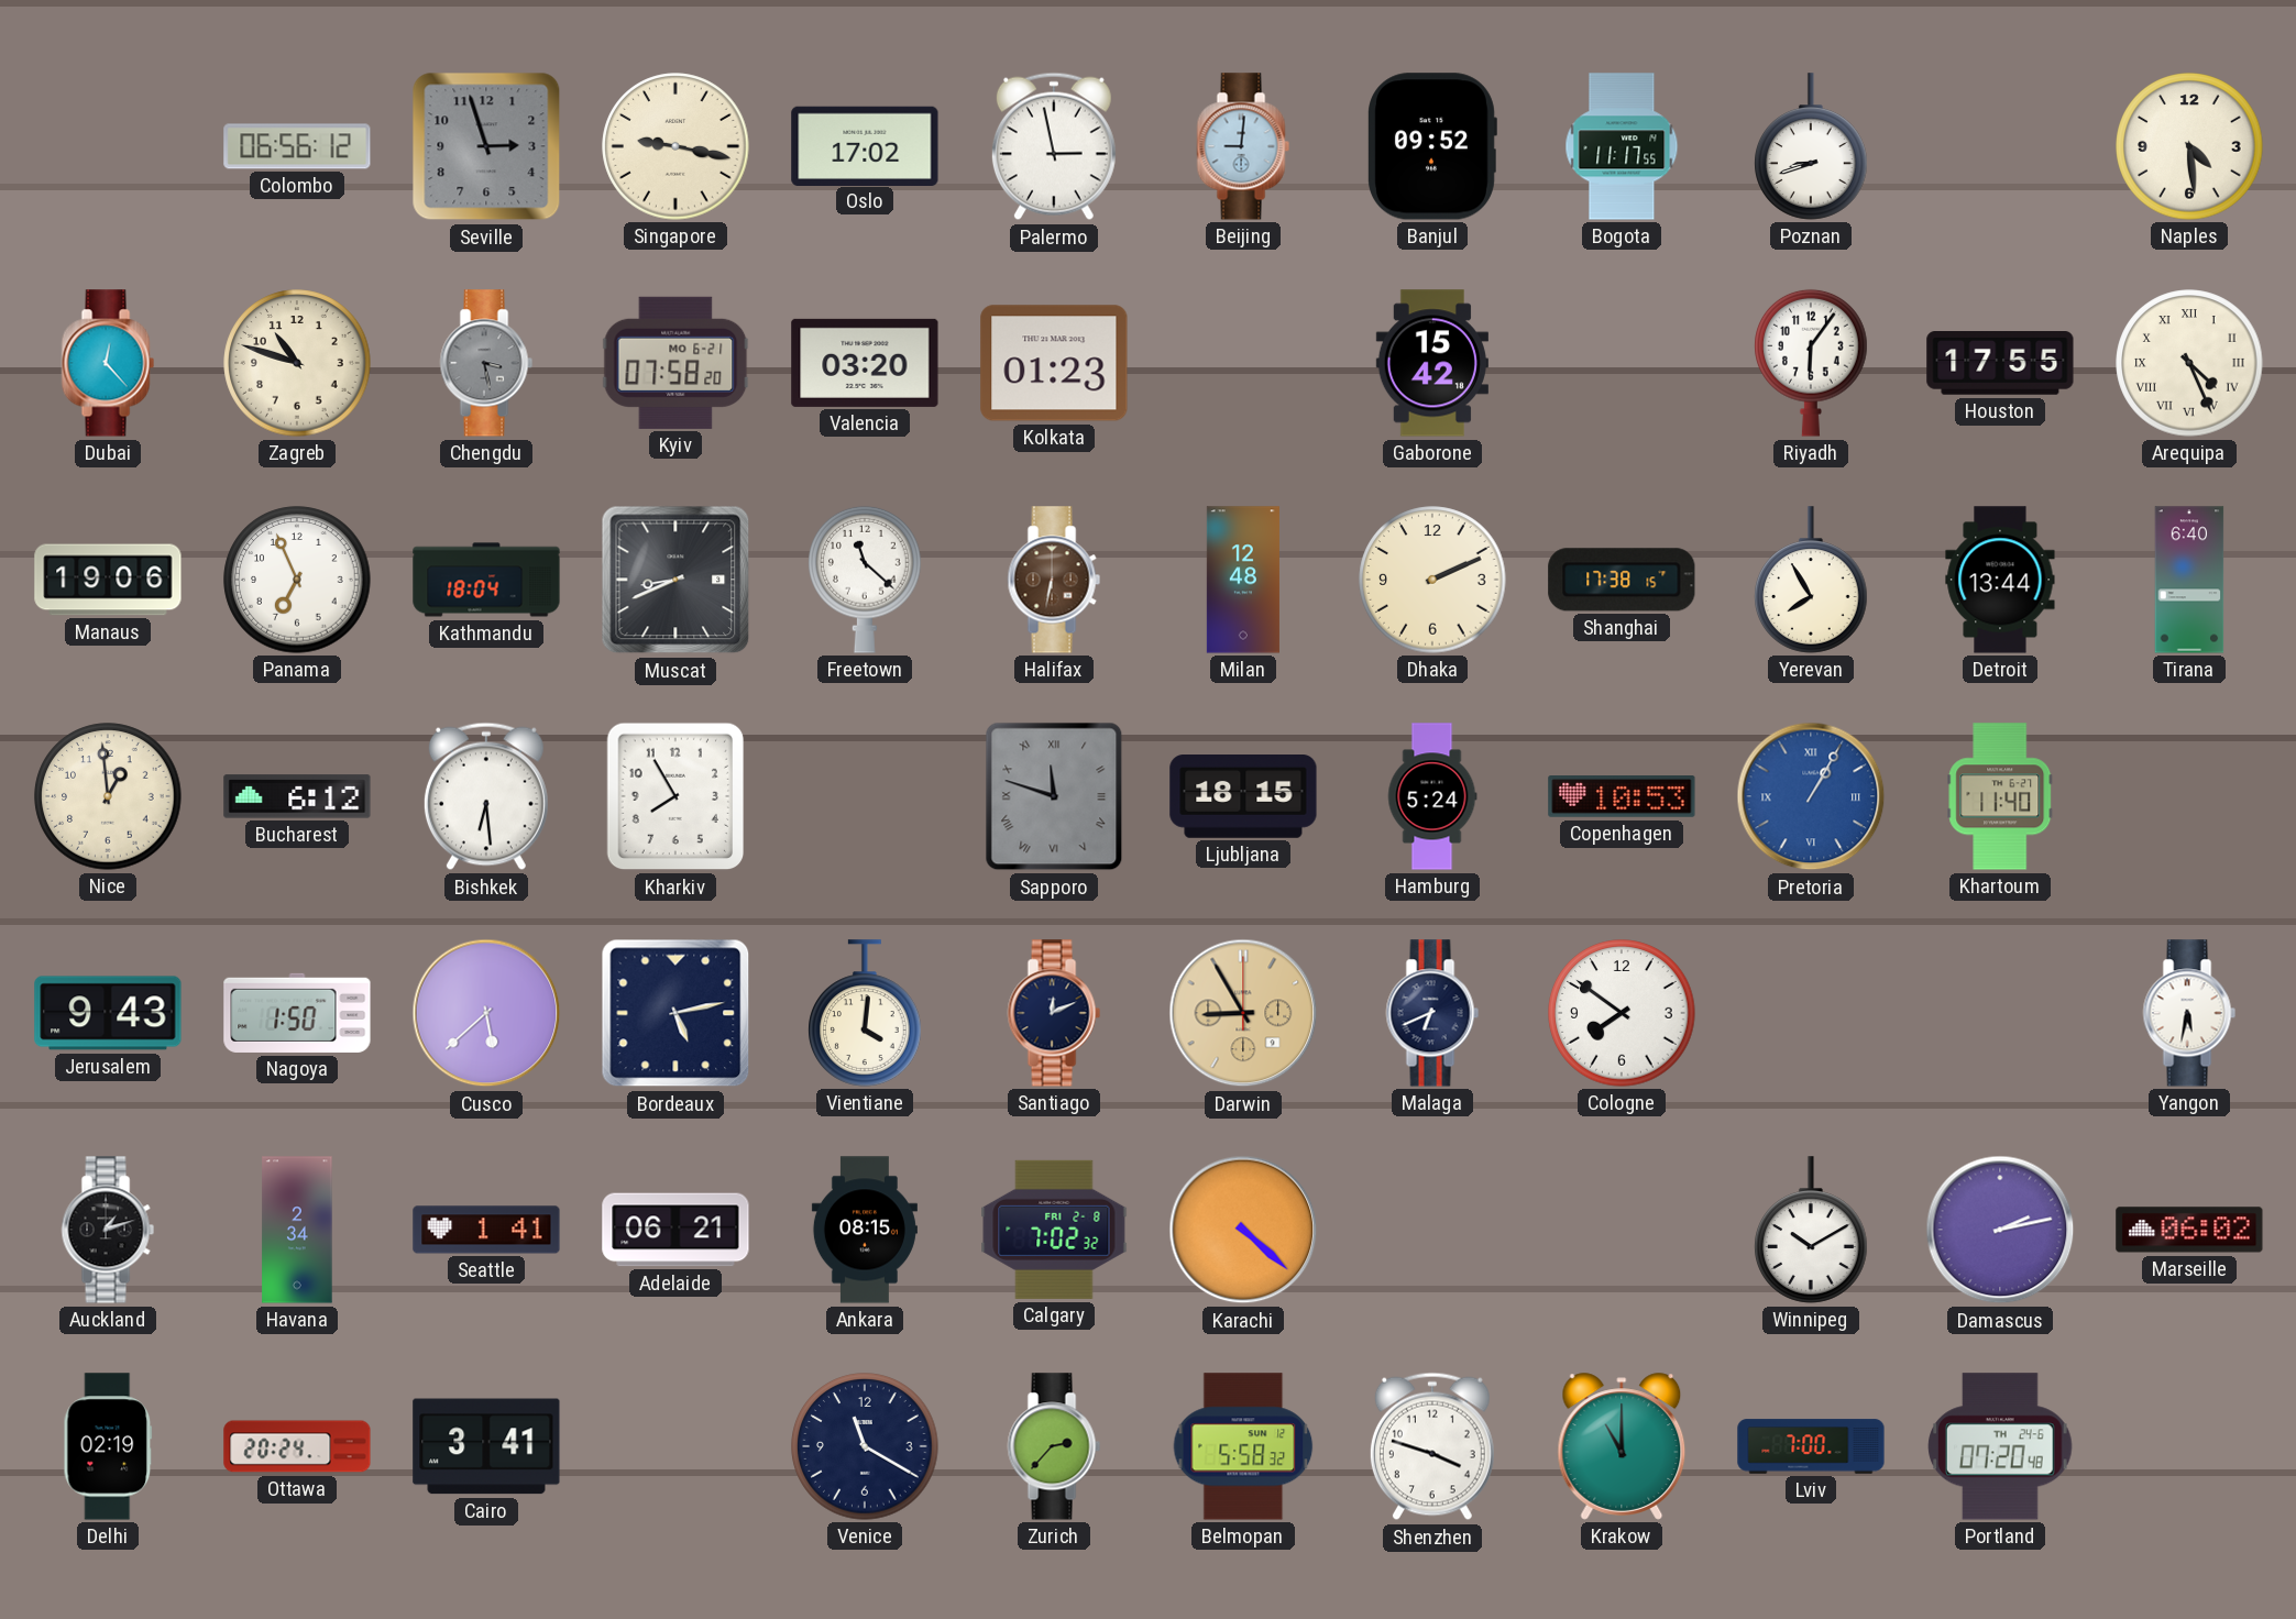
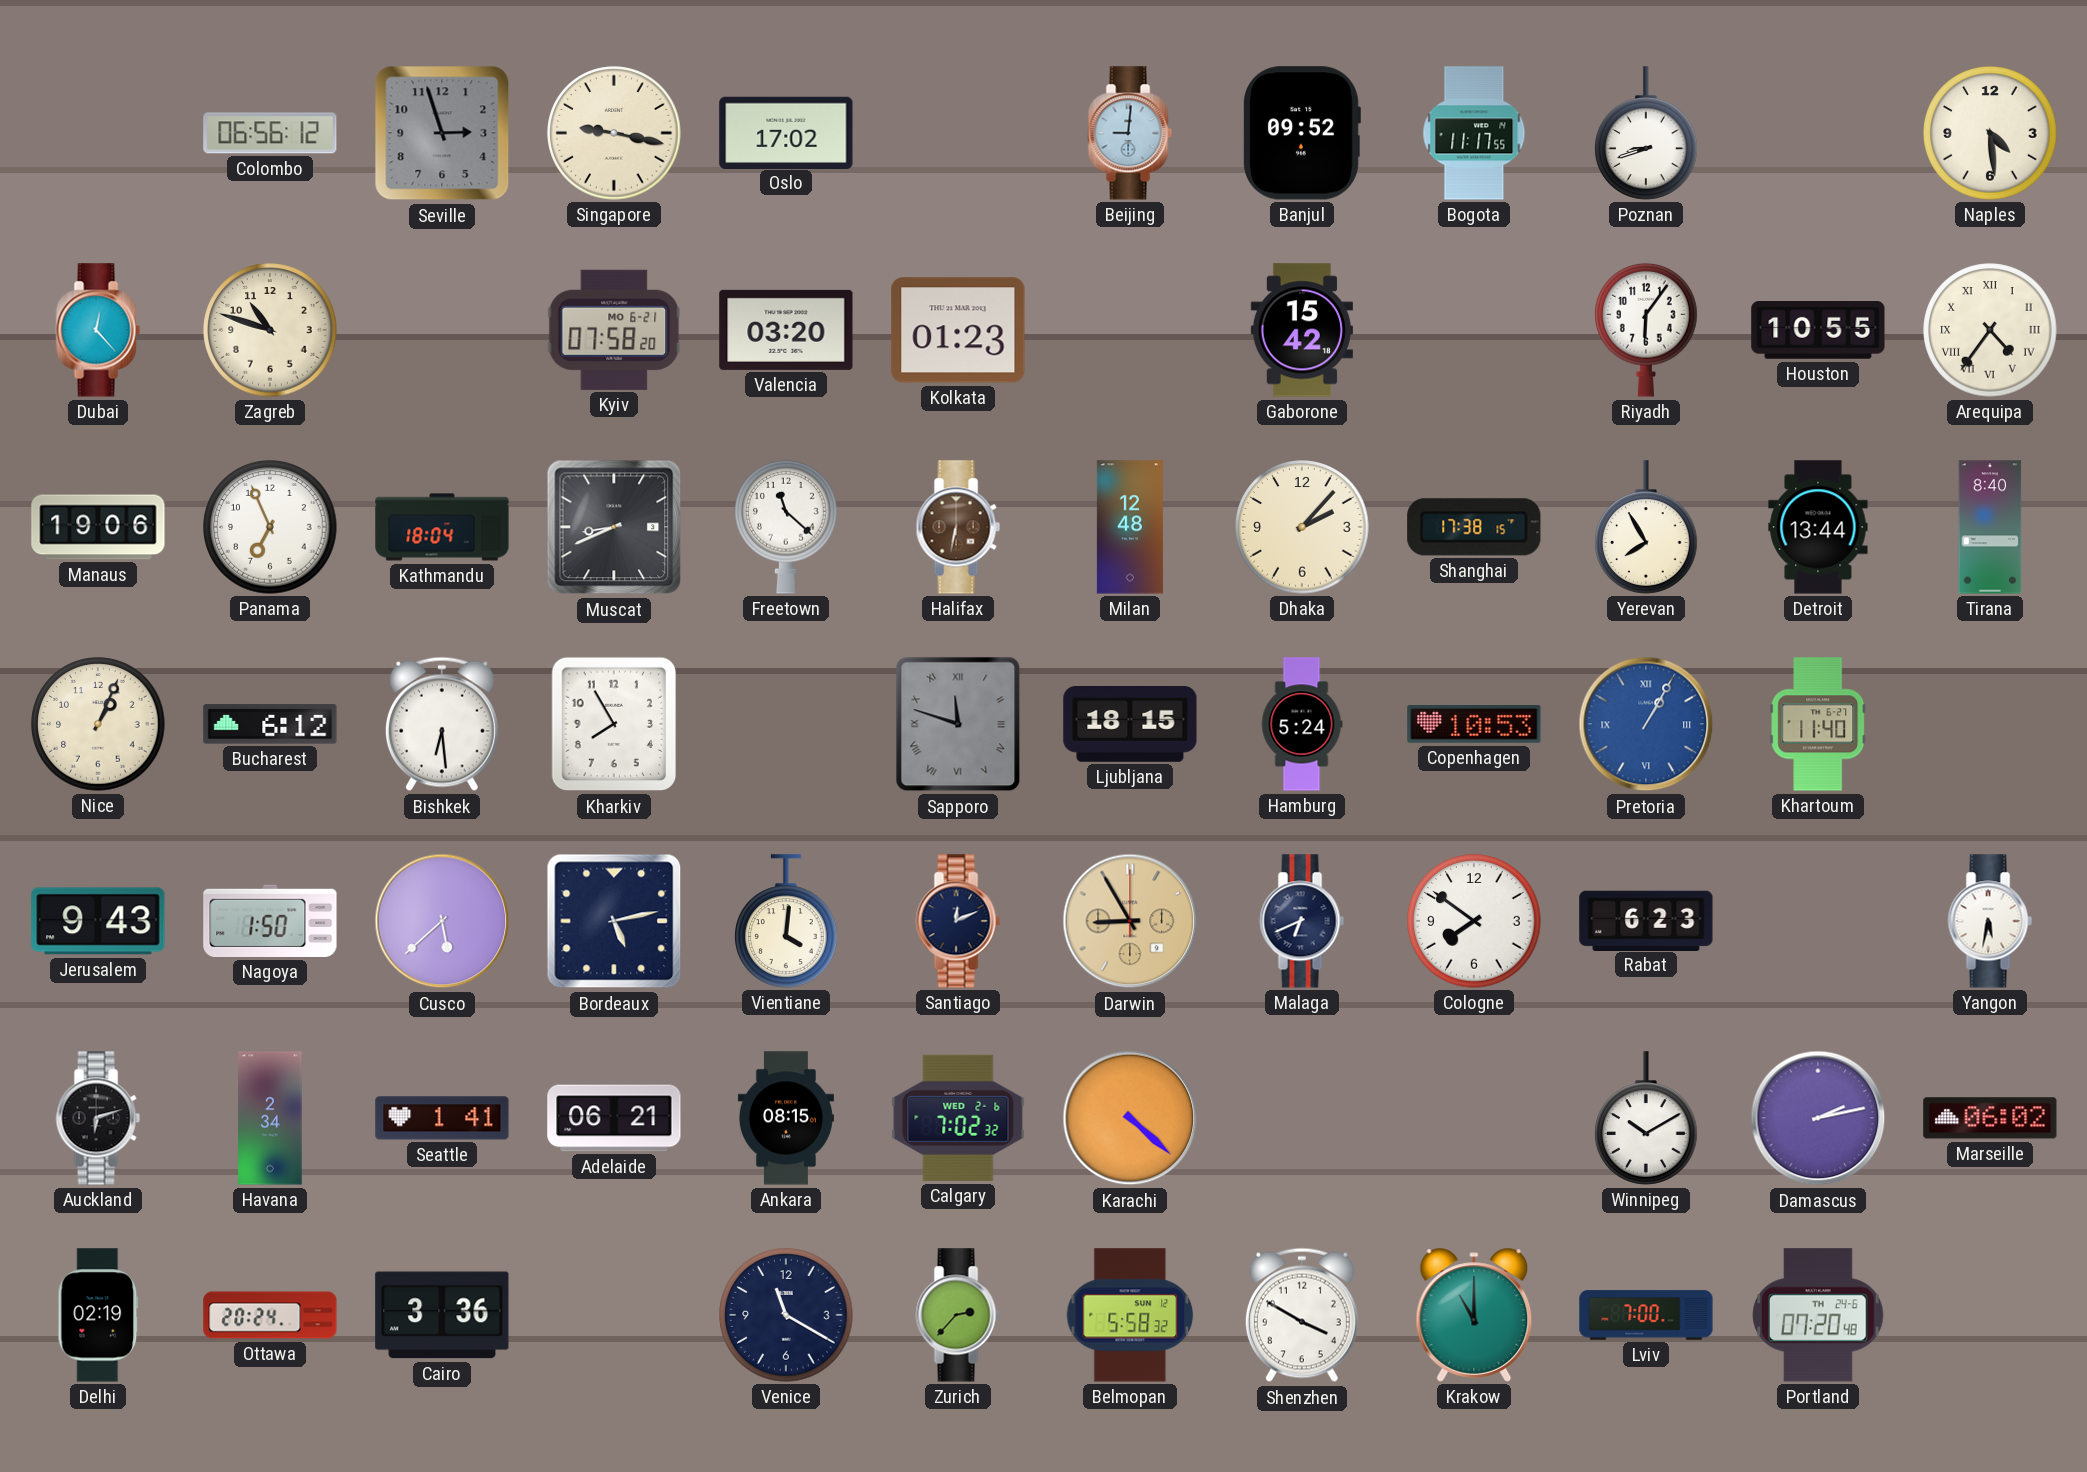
Palermo: 2:58 -> none
Chengdu: 3:28 -> none
Houston: 17:55 -> 10:55
Arequipa: 4:26 -> 4:36
Dhaka: 2:11 -> 2:07
Tirana: 6:40 -> 8:40
Nice: 12:59 -> 1:04
Rabat: none -> 6:23
Auckland: 1:12 -> 6:12
Calgary date: FRI 2-8 -> WED 2-6
Cairo: 3:41 -> 3:36
Shenzhen: 3:48 -> 3:50
